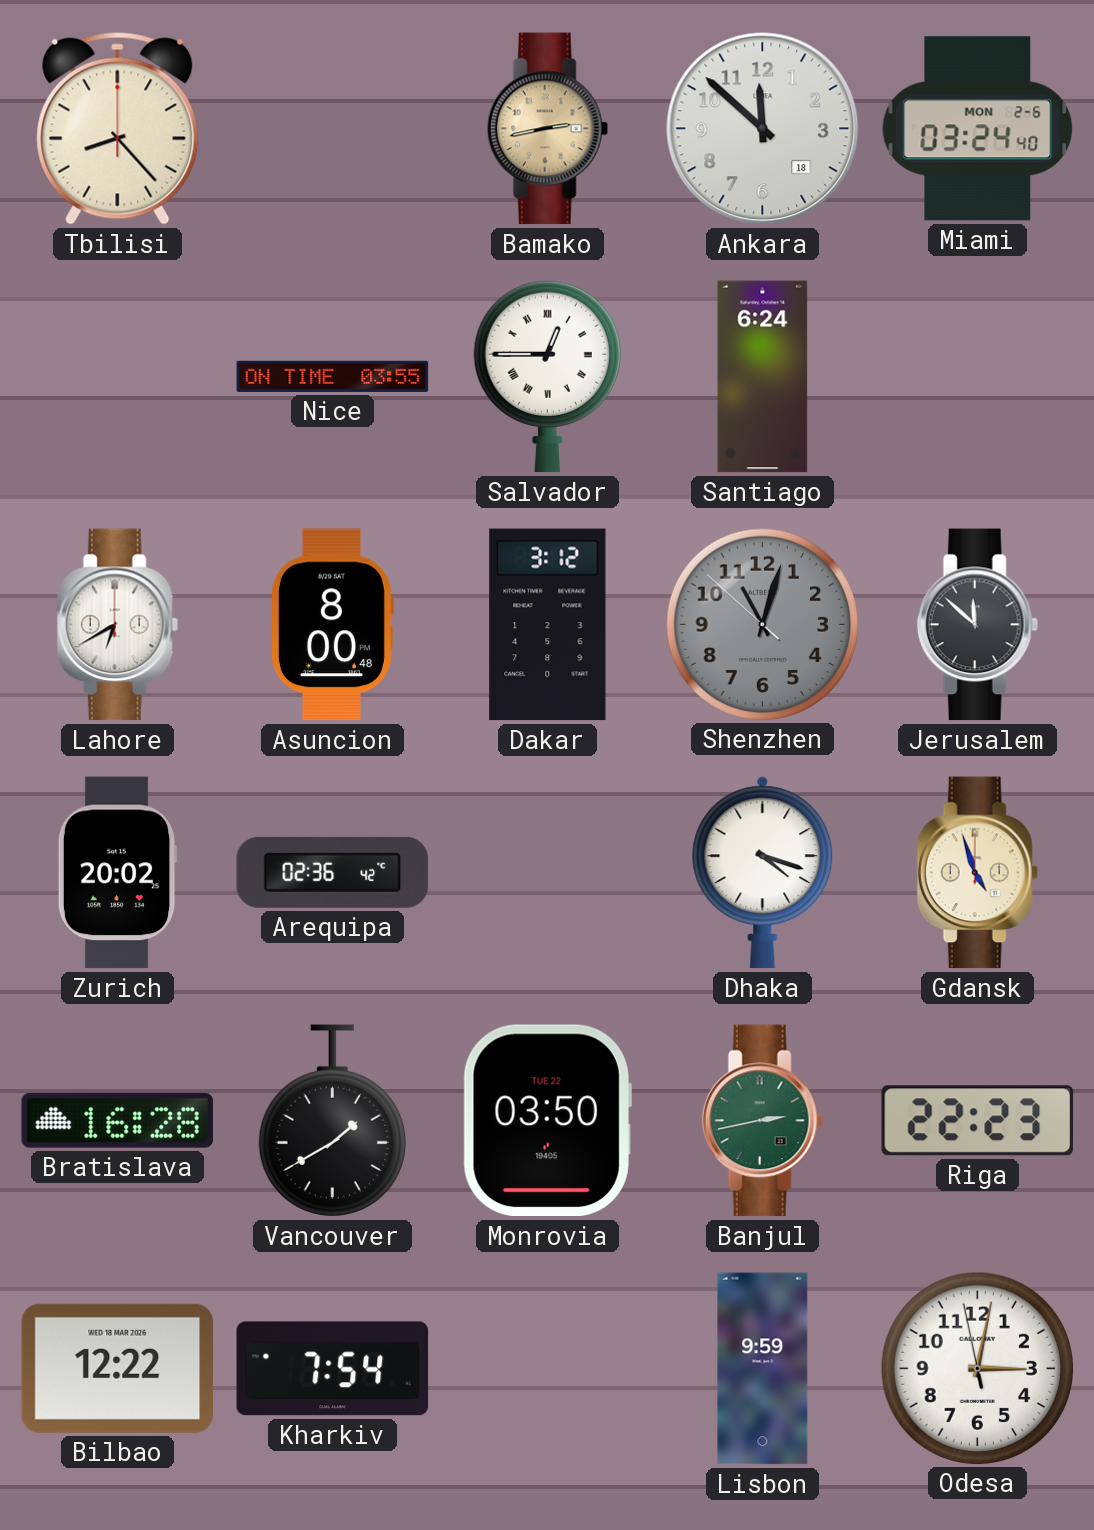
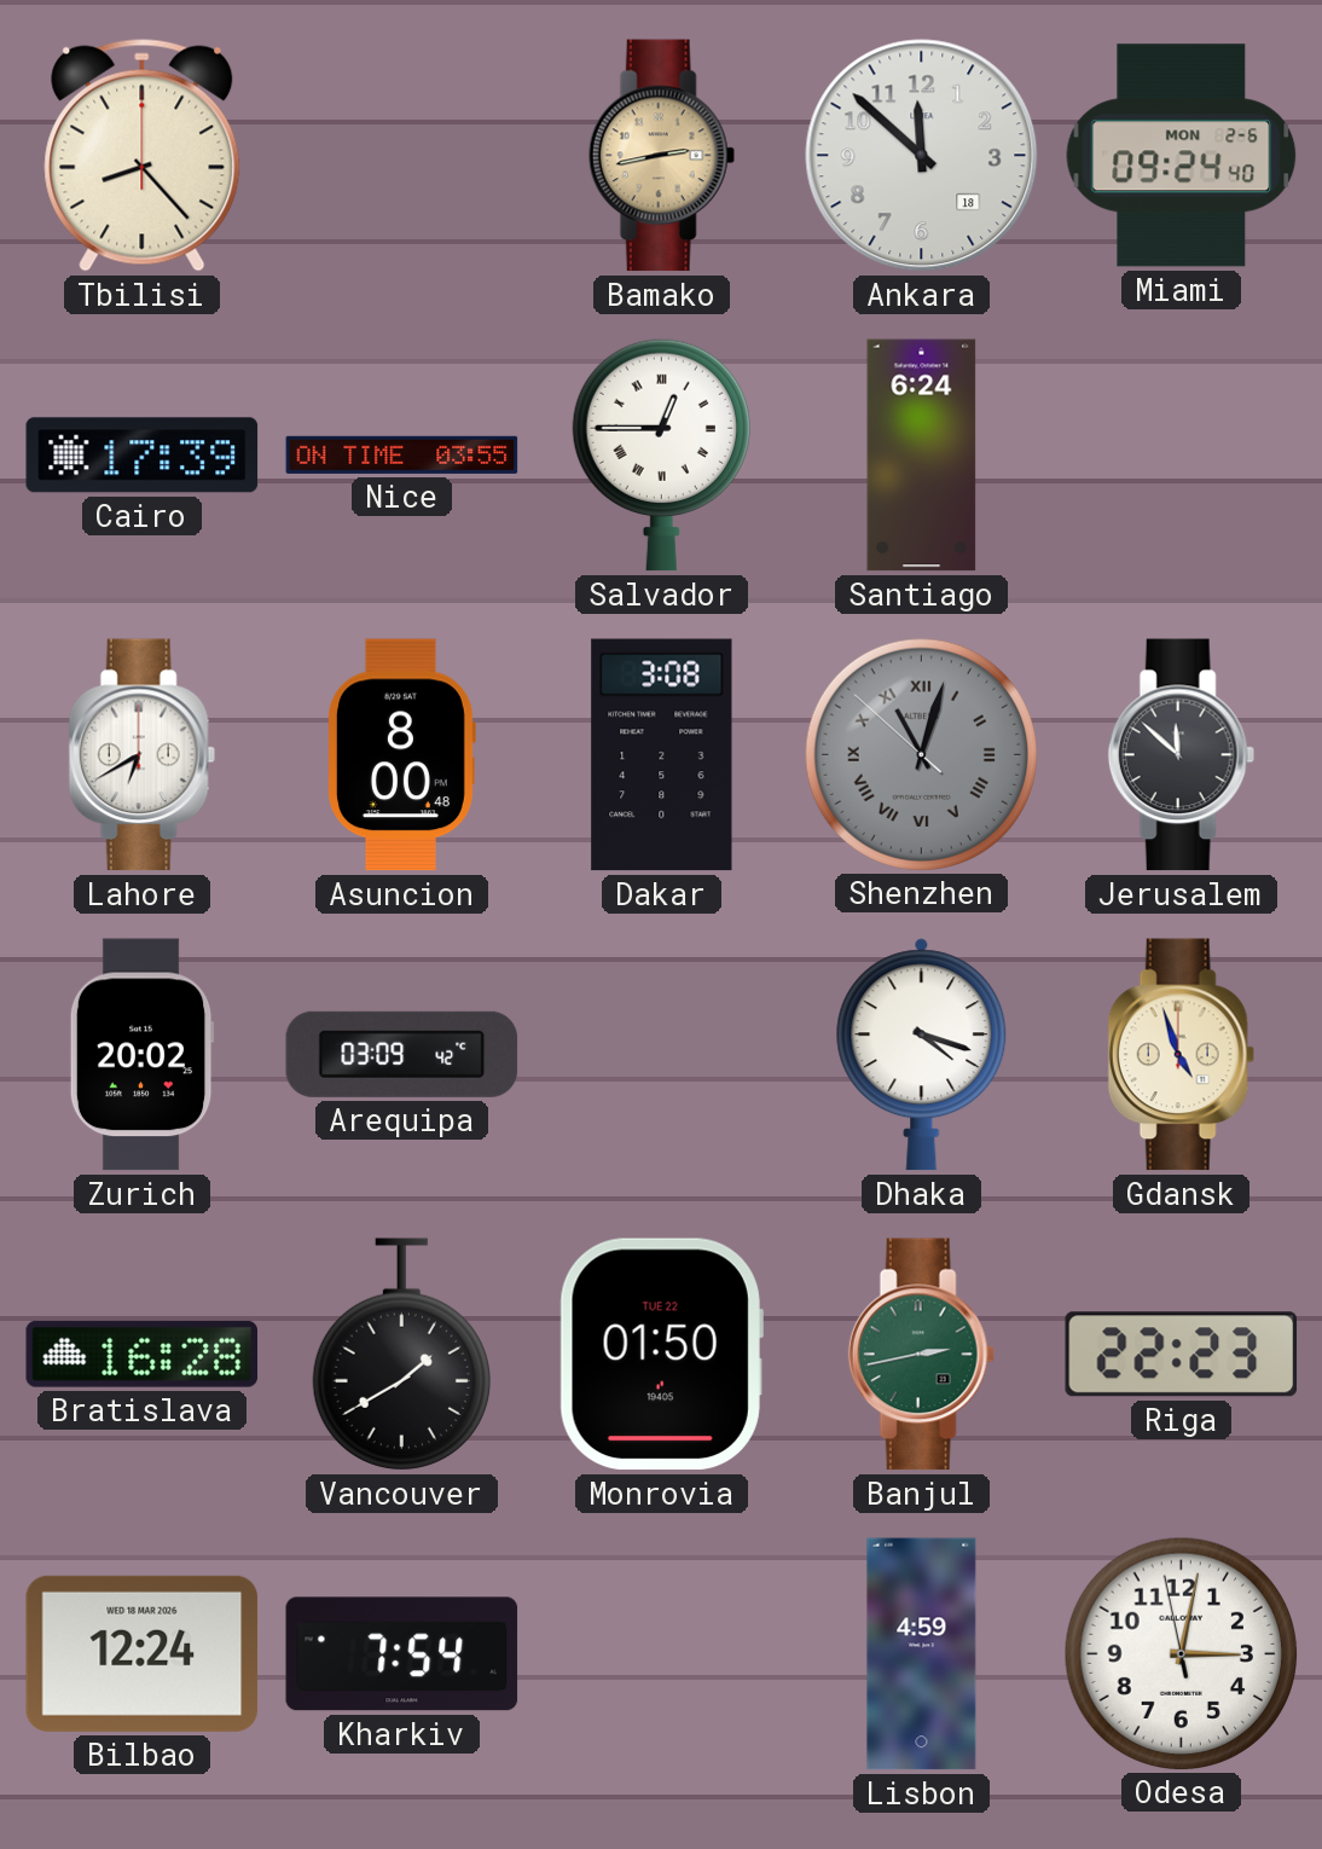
Miami: 03:24 -> 09:24
Cairo: none -> 17:39
Dakar: 3:12 -> 3:08
Shenzhen numerals: Arabic -> Roman
Arequipa: 02:36 -> 03:09
Monrovia: 03:50 -> 01:50
Bilbao: 12:22 -> 12:24
Lisbon: 9:59 -> 4:59
